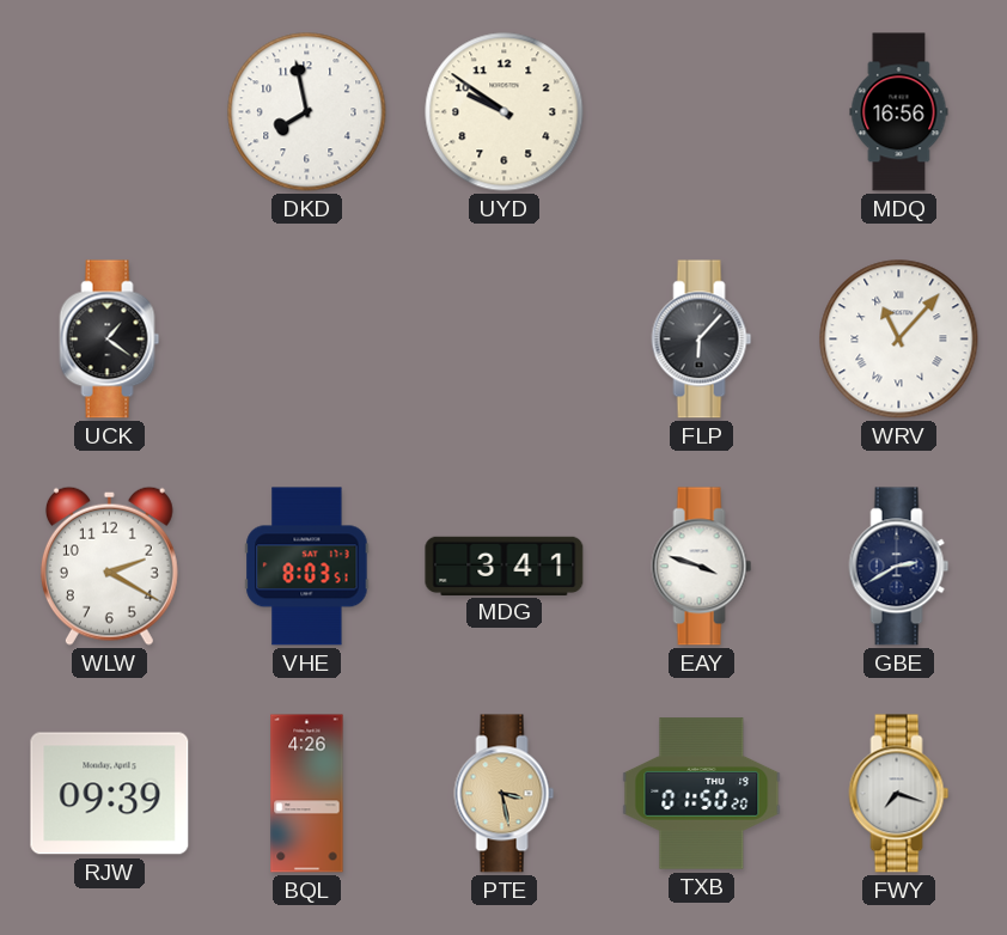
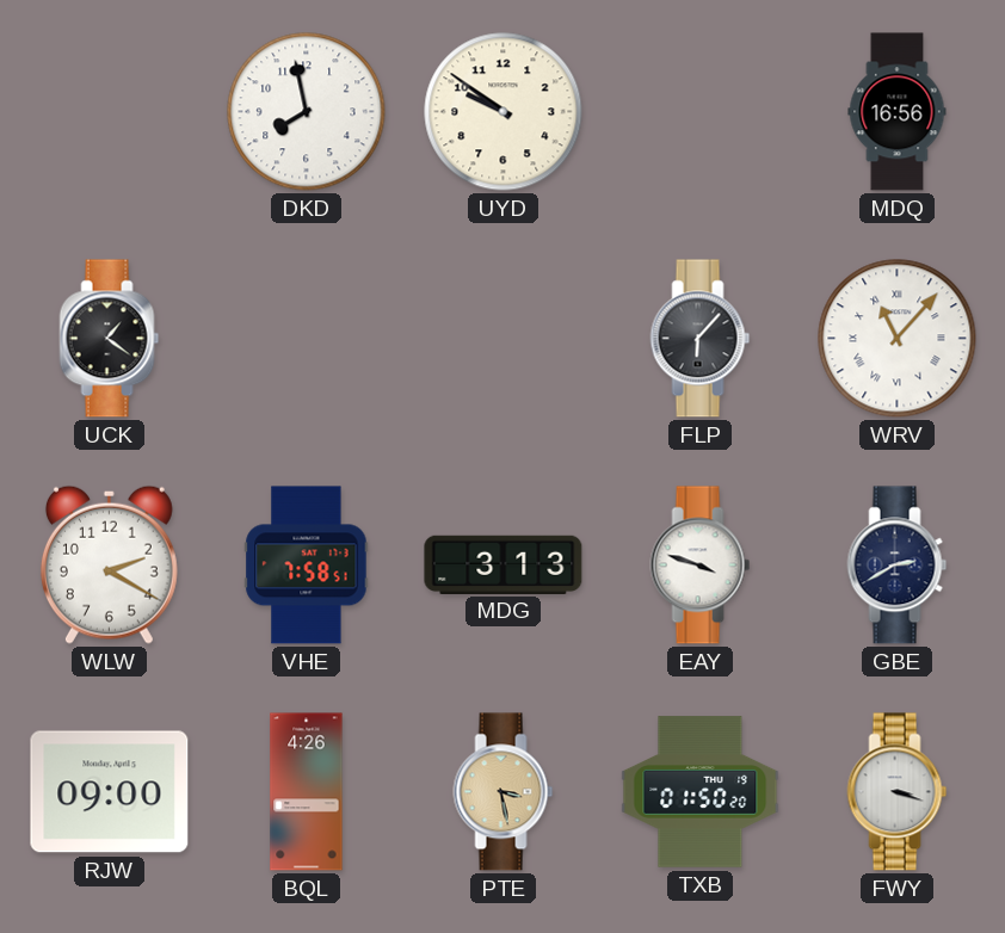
VHE: 8:03 -> 7:58
MDG: 3:41 -> 3:13
RJW: 09:39 -> 09:00
FWY: 7:18 -> 3:18
